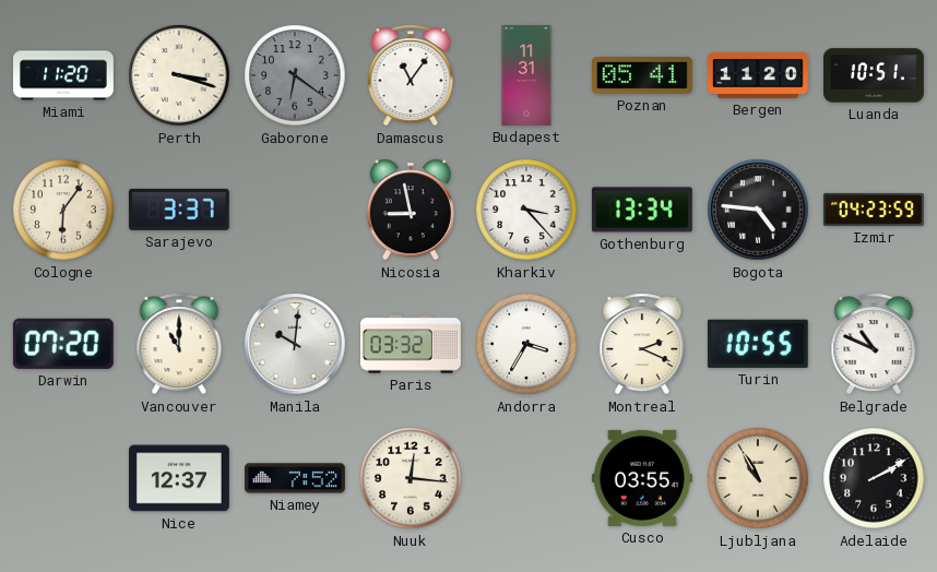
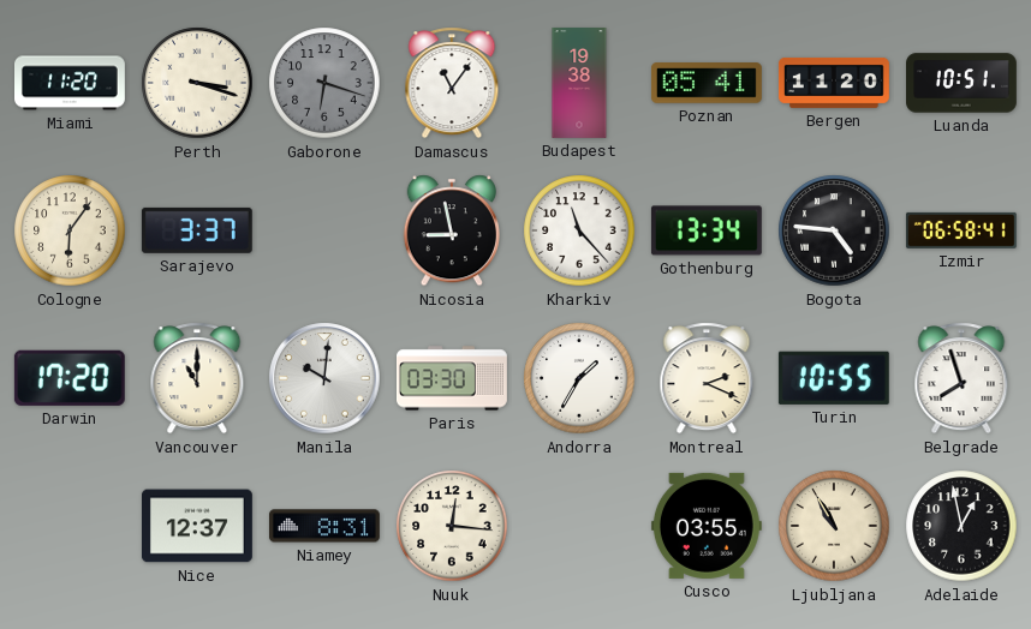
Gaborone: 6:21 -> 6:18
Budapest: 11:31 -> 19:38
Kharkiv: 3:23 -> 11:23
Izmir: 04:23 -> 06:58
Darwin: 07:20 -> 17:20
Paris: 03:32 -> 03:30
Andorra: 3:35 -> 1:35
Belgrade: 10:49 -> 7:57
Niamey: 7:52 -> 8:31
Adelaide: 2:10 -> 12:58
